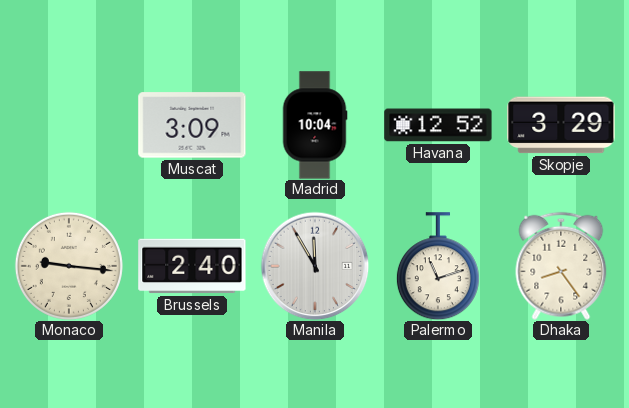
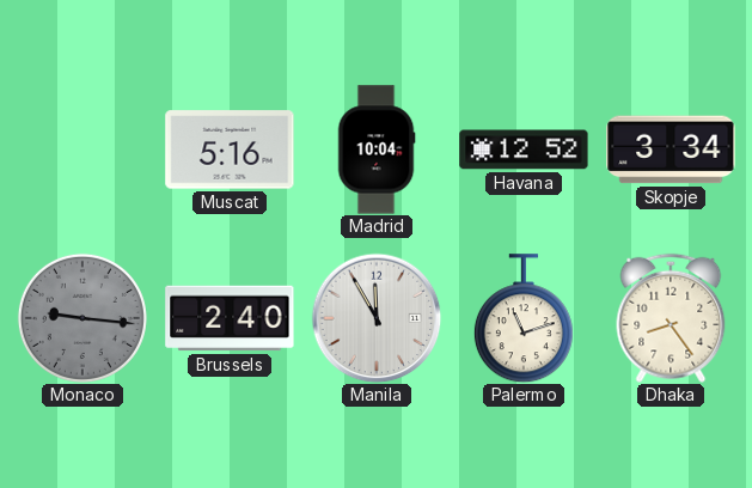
Muscat: 3:09 -> 5:16
Skopje: 3:29 -> 3:34
Monaco dial: cream -> grey
